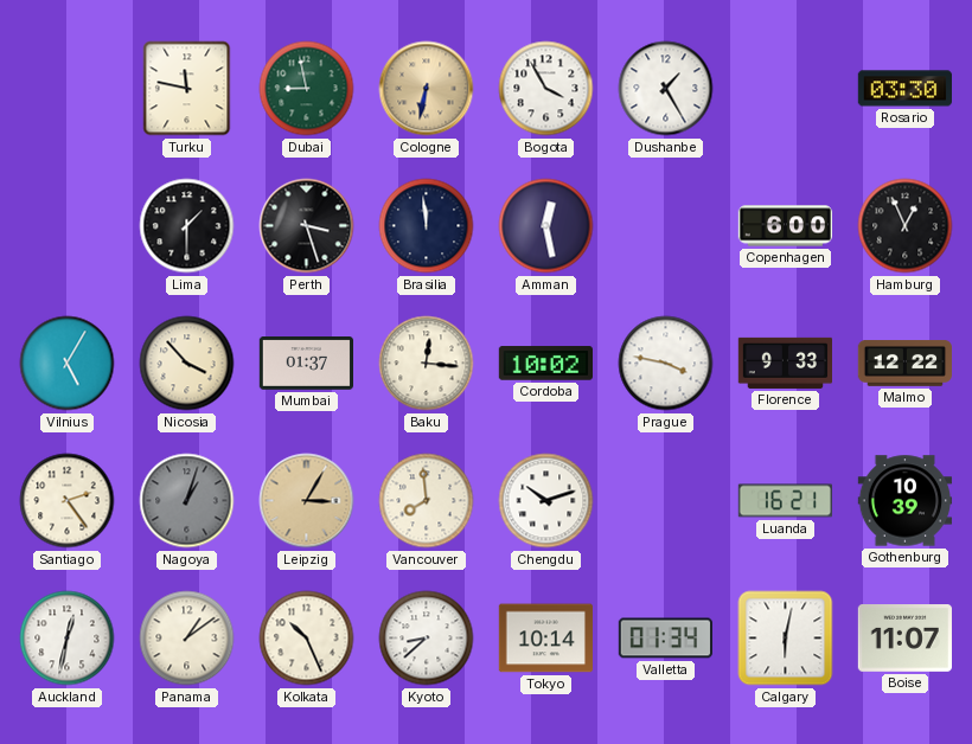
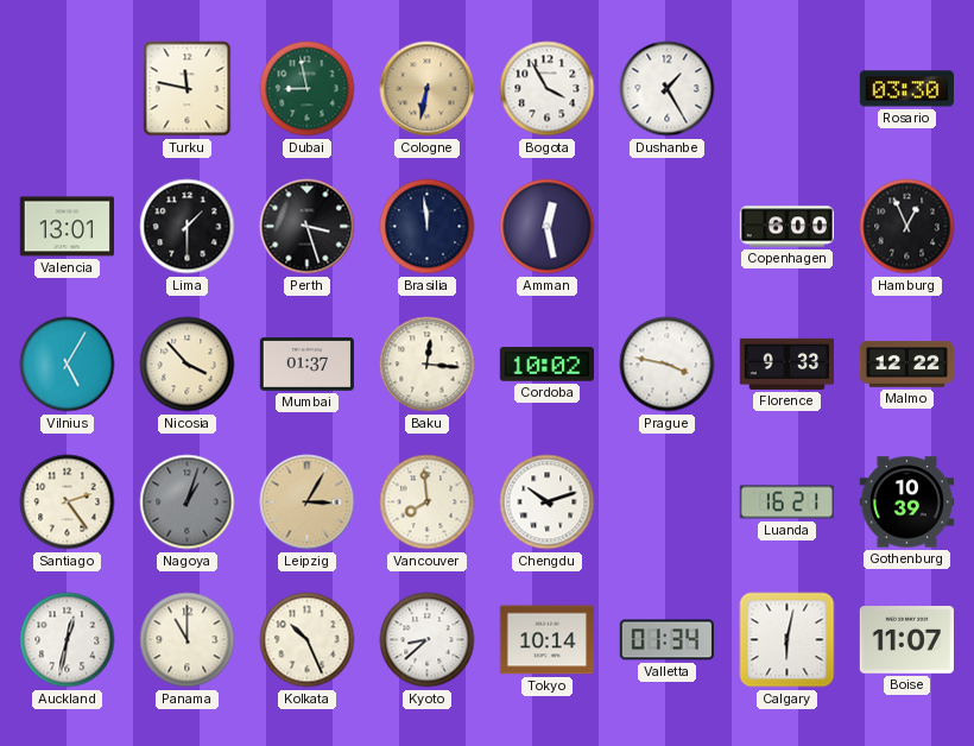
Valencia: none -> 13:01
Panama: 1:09 -> 11:00
